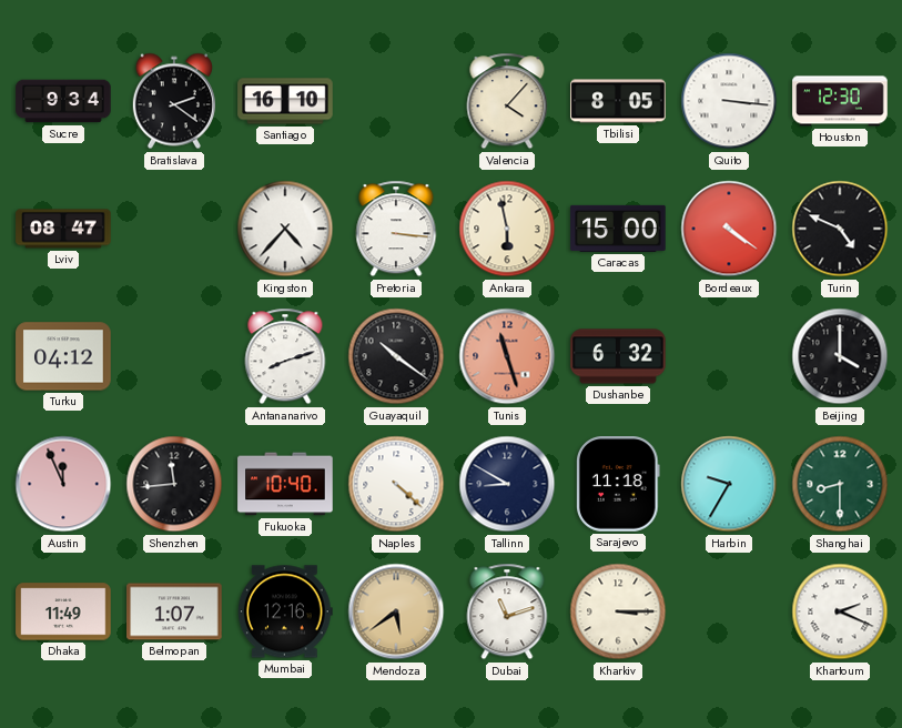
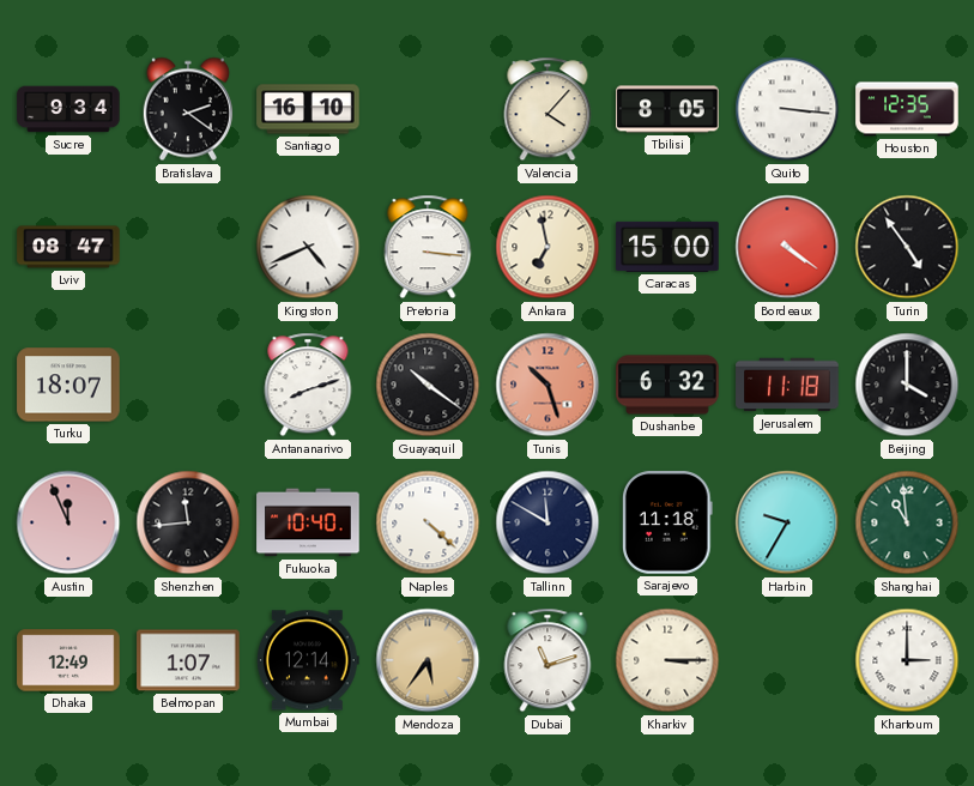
Houston: 12:30 -> 12:35
Kingston: 4:37 -> 4:41
Ankara: 5:58 -> 6:58
Turin: 4:49 -> 4:54
Turku: 04:12 -> 18:07
Tunis: 11:27 -> 10:27
Jerusalem: none -> 11:18
Tallinn: 8:50 -> 11:50
Shanghai: 8:30 -> 10:59
Dhaka: 11:49 -> 12:49
Mumbai: 12:16 -> 12:14
Mendoza: 5:39 -> 5:36
Khartoum: 2:19 -> 3:00
